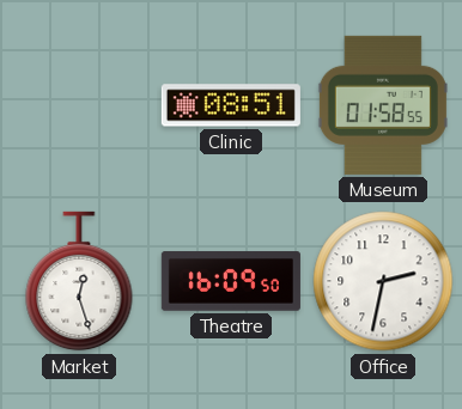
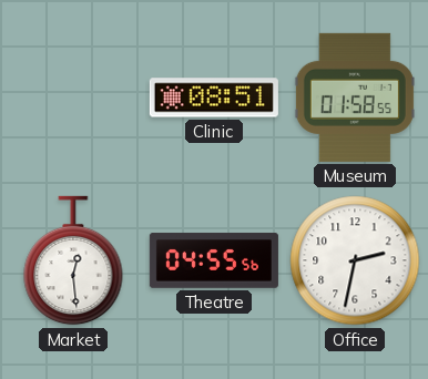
Market: 12:27 -> 12:29
Theatre: 16:09 -> 04:55
